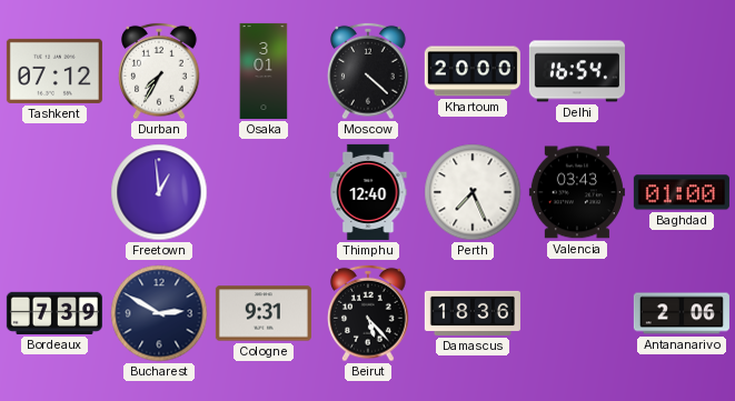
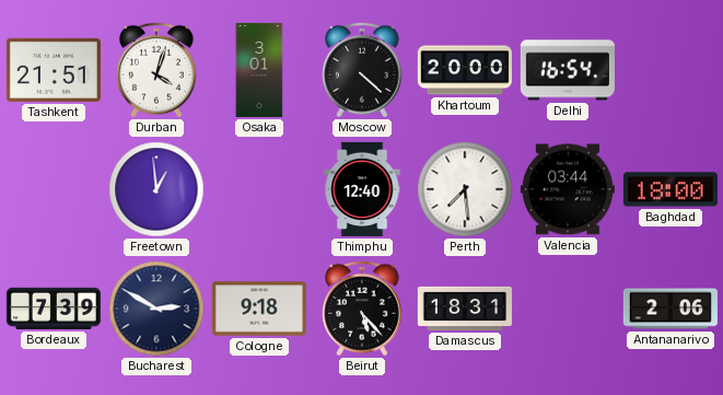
Tashkent: 07:12 -> 21:51
Durban: 7:35 -> 4:03
Perth: 7:26 -> 7:29
Valencia: 03:43 -> 03:44
Baghdad: 01:00 -> 18:00
Cologne: 9:31 -> 9:18
Damascus: 18:36 -> 18:31
